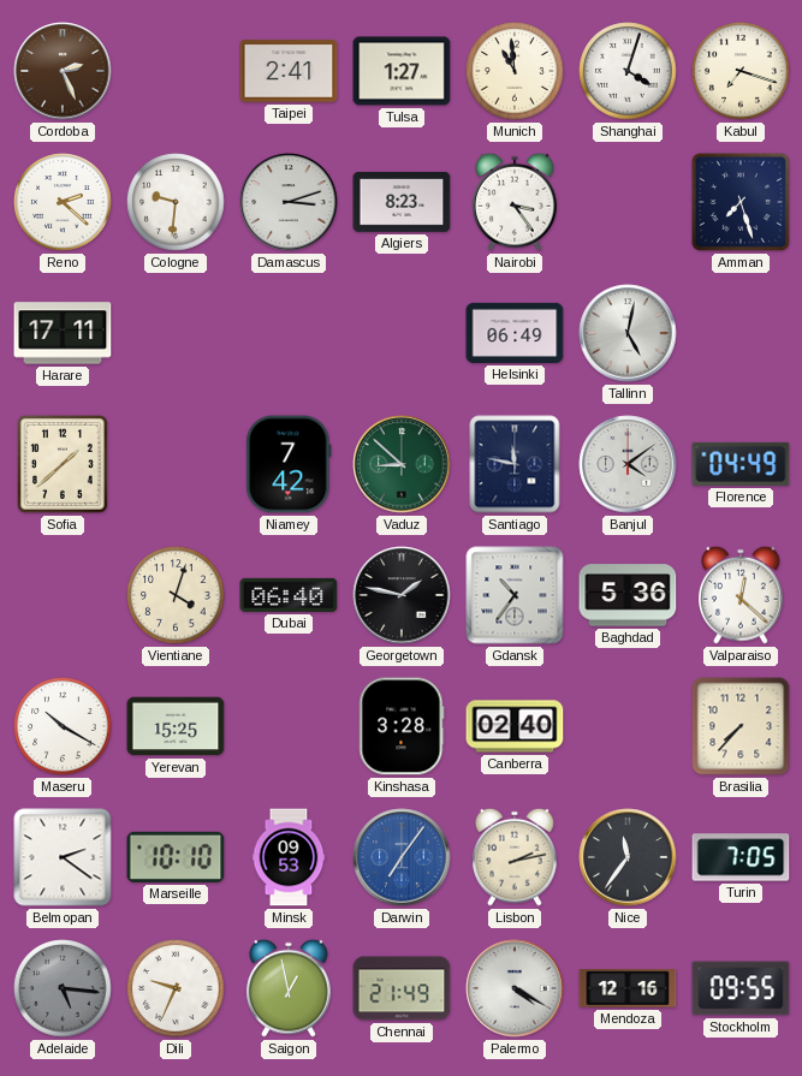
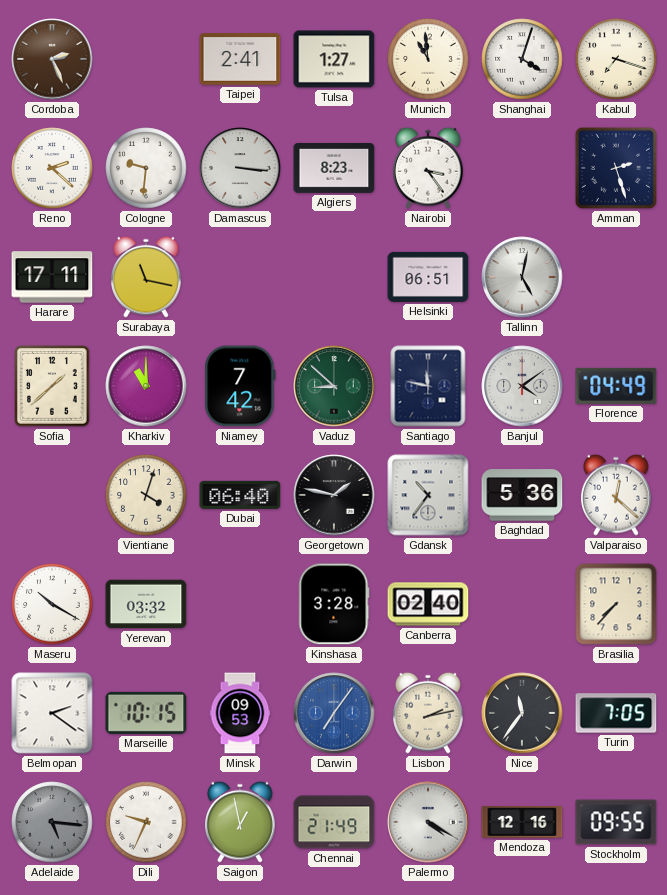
Damascus: 3:12 -> 3:16
Amman: 7:27 -> 2:27
Surabaya: none -> 11:17
Helsinki: 06:49 -> 06:51
Kharkiv: none -> 11:00
Yerevan: 15:25 -> 03:32
Marseille: 10:10 -> 10:15
